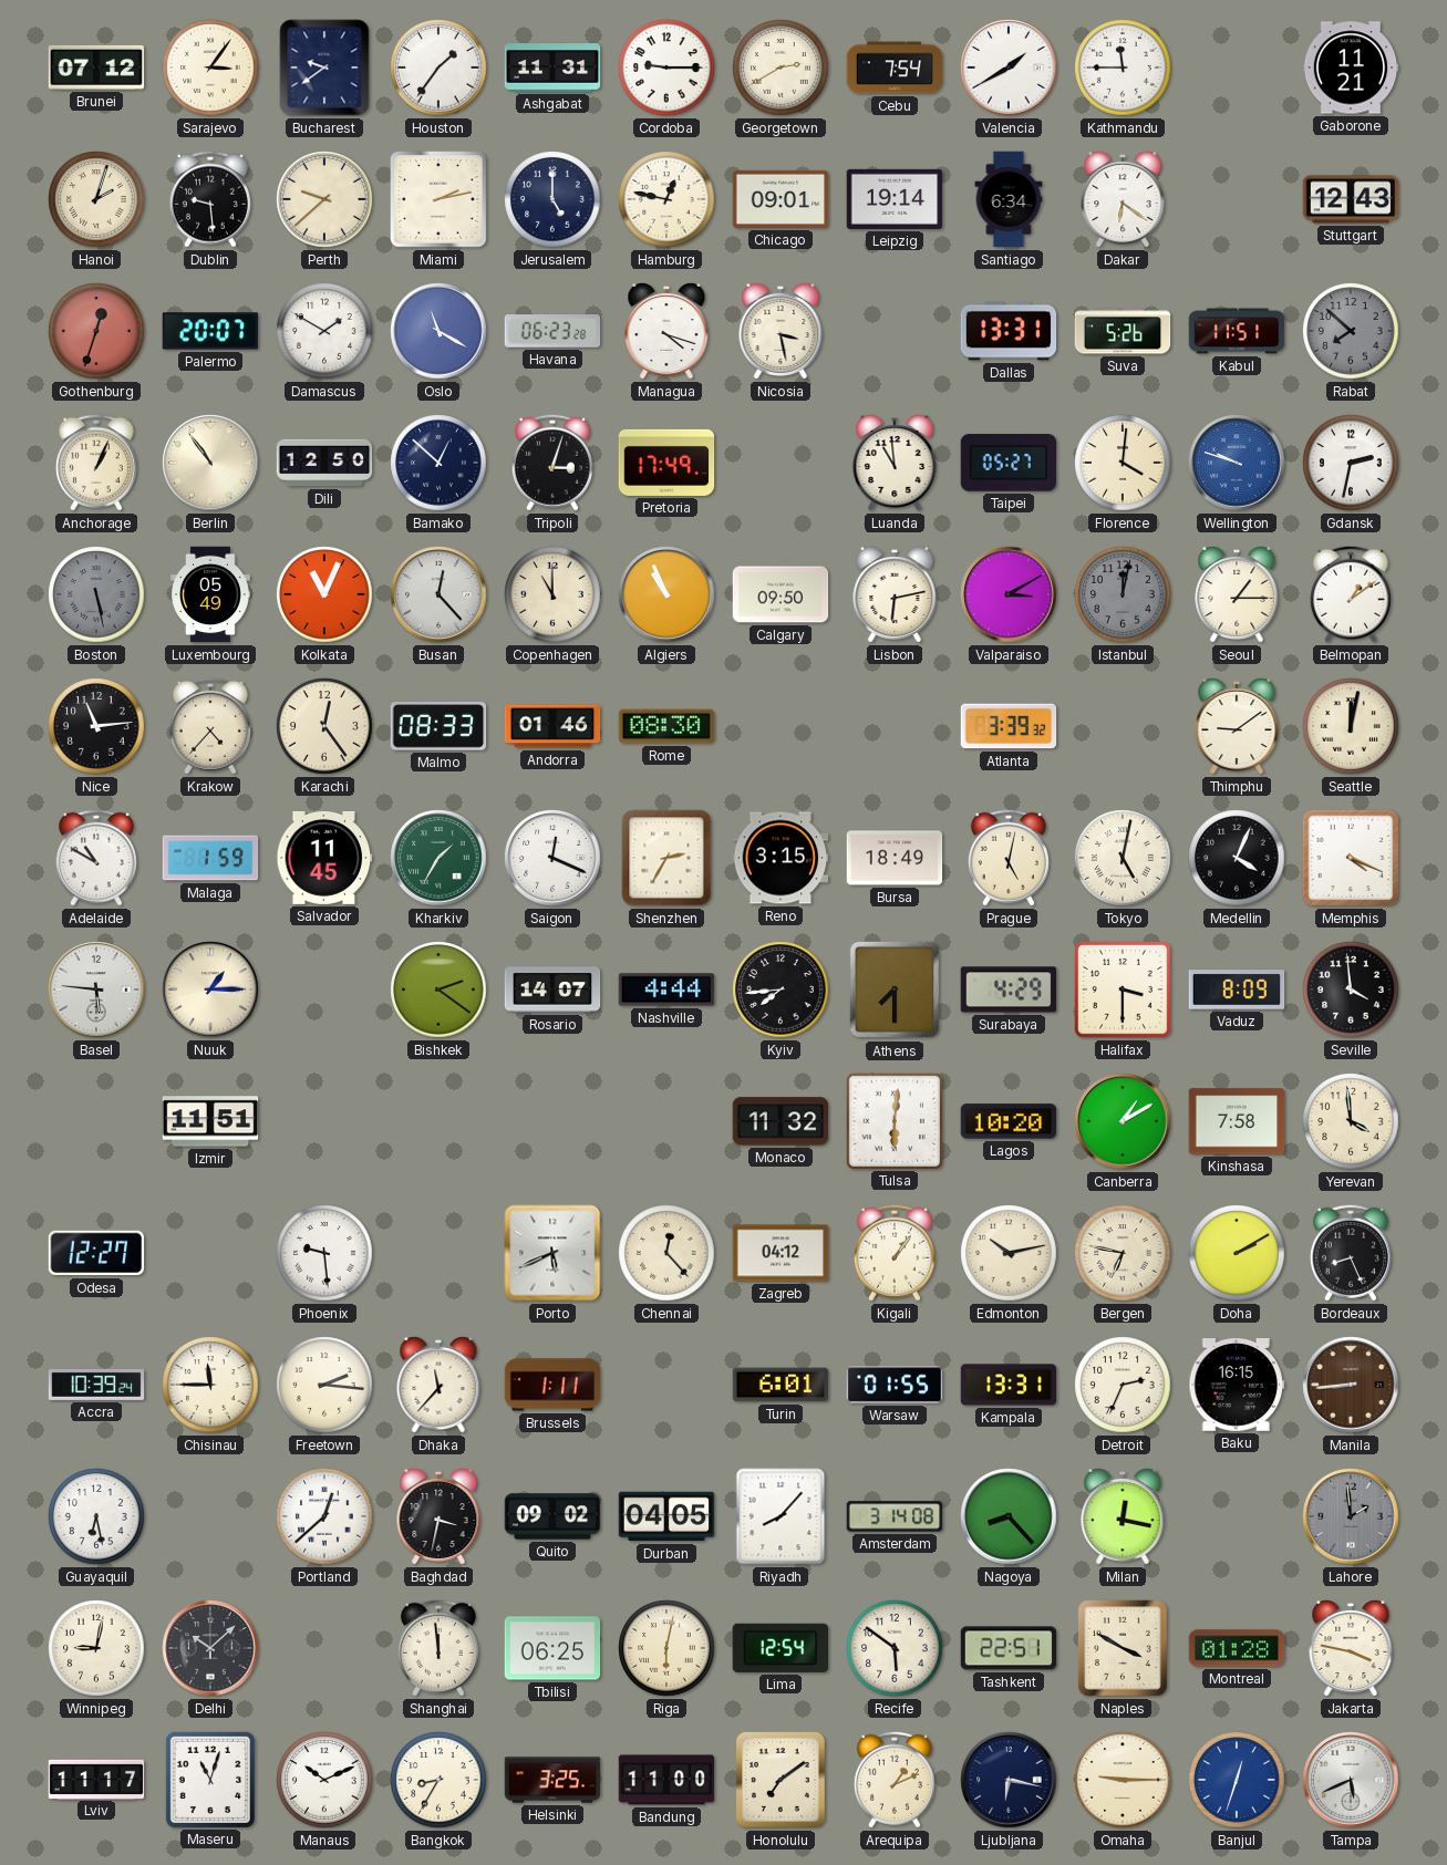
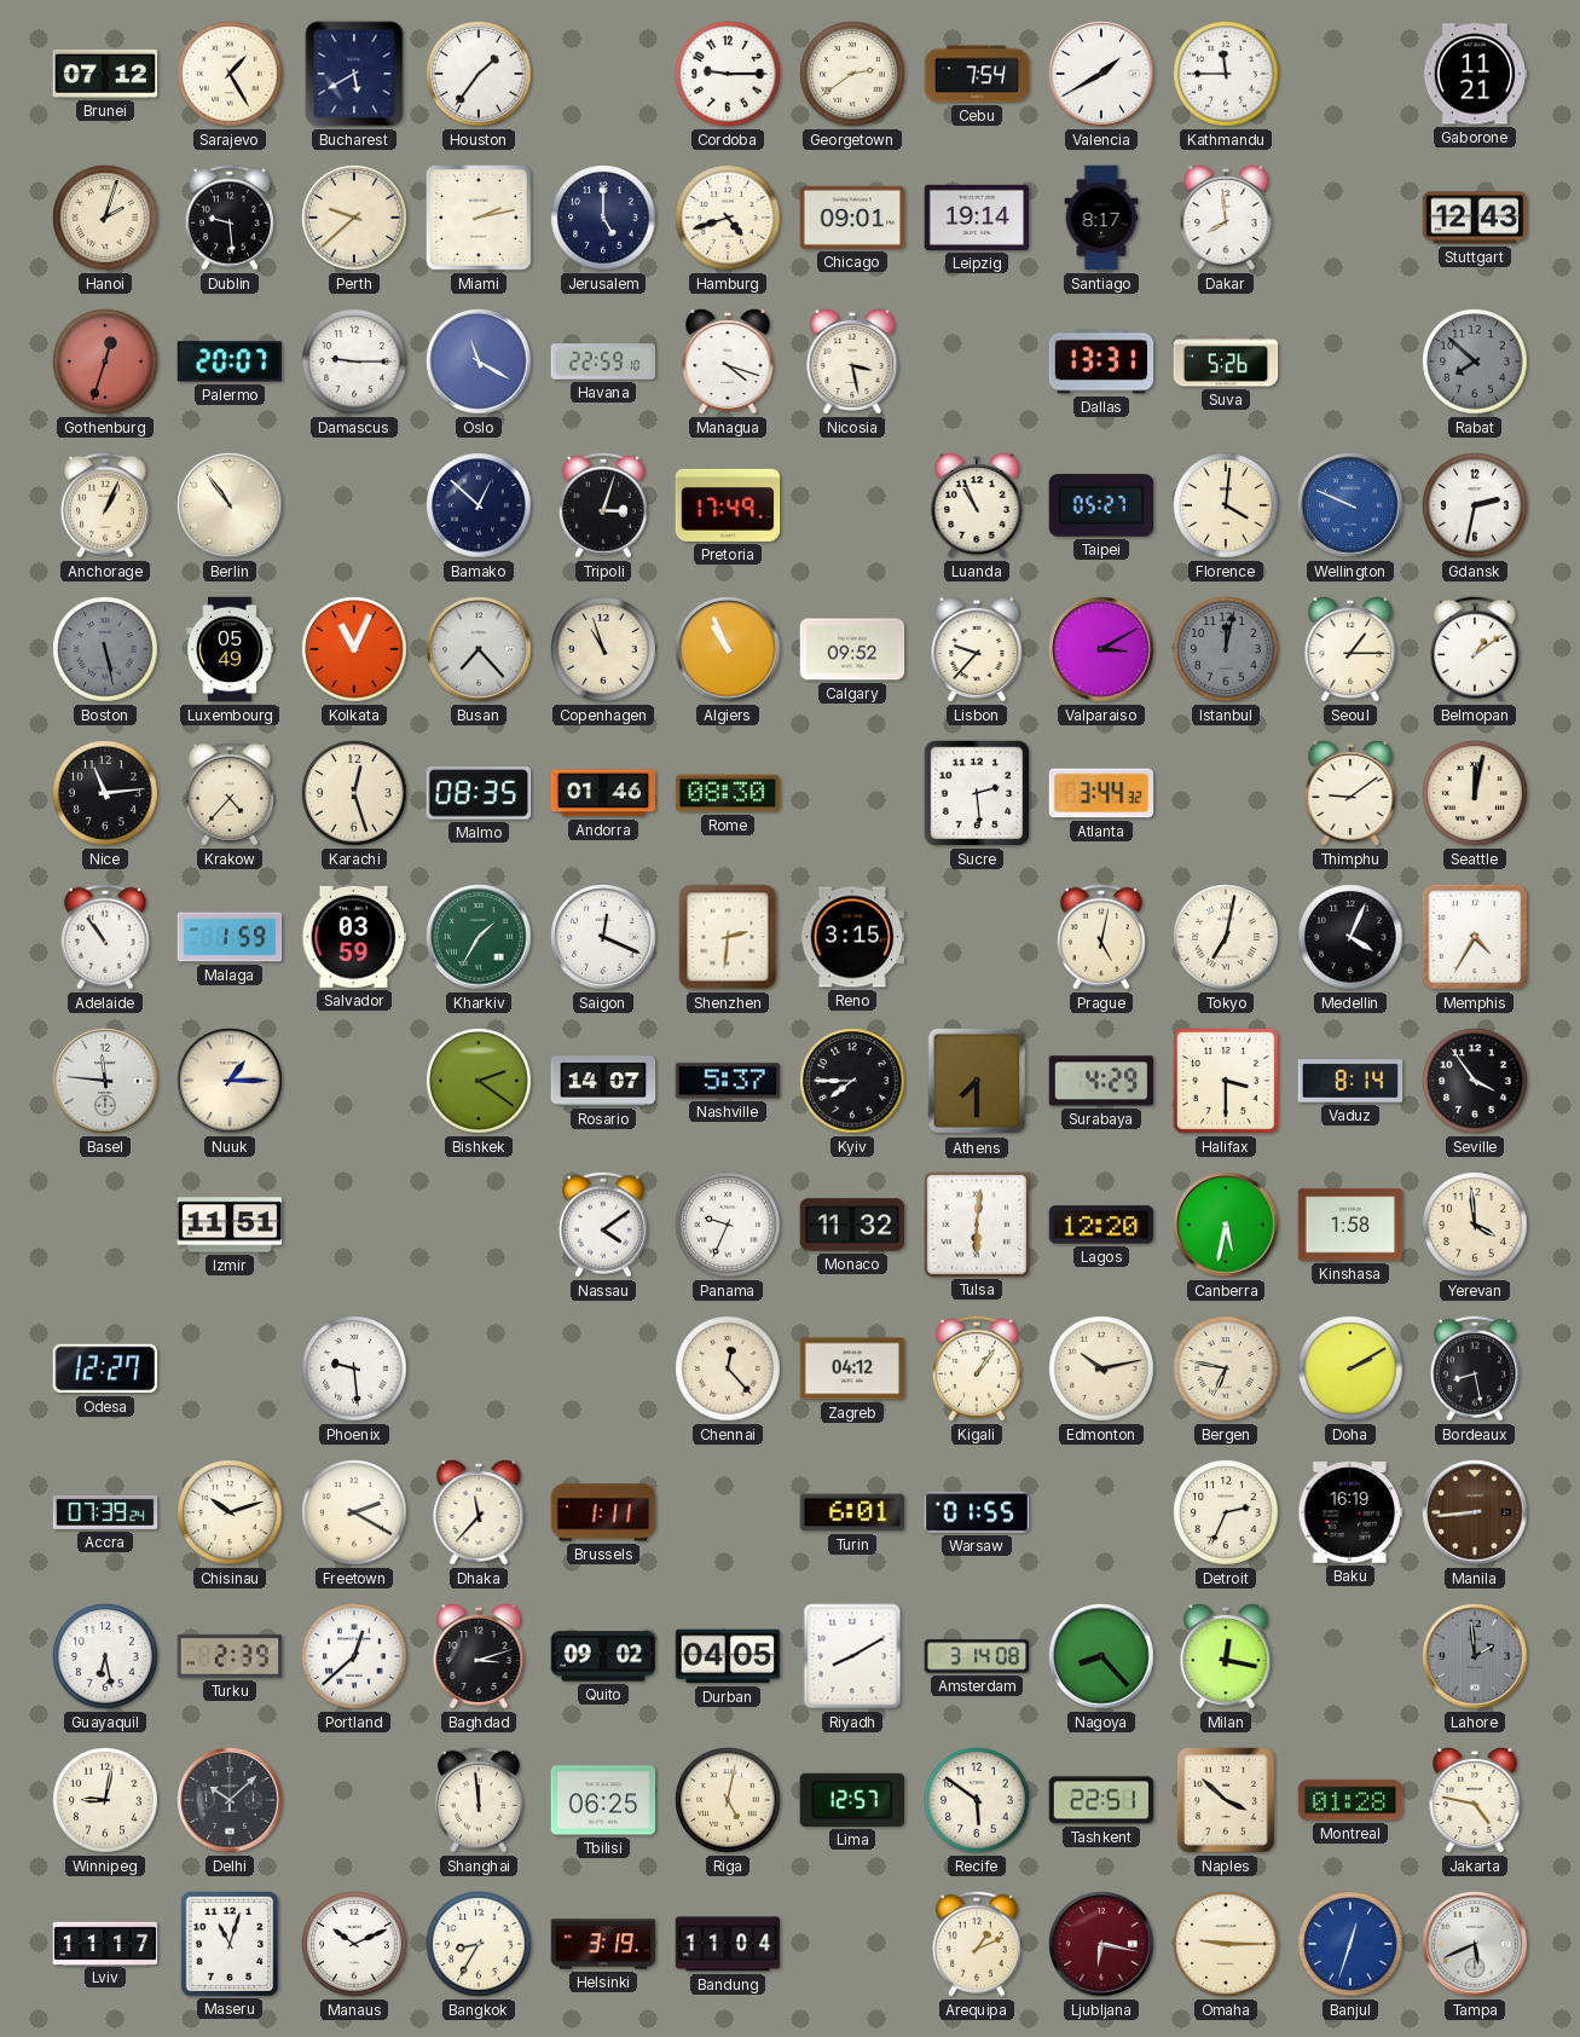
Sarajevo: 3:06 -> 1:25
Bucharest: 9:39 -> 5:40
Ashgabat: 11:31 -> none
Georgetown: 2:40 -> 2:39
Hamburg: 12:47 -> 4:42
Santiago: 6:34 -> 8:17
Dakar: 6:21 -> 7:59
Damascus: 1:50 -> 9:15
Havana: 06:23 -> 22:59
Kabul: 11:51 -> none
Dili: 12:50 -> none
Luanda: 10:59 -> 10:56
Wellington: 9:48 -> 9:49
Busan: 12:23 -> 7:23
Copenhagen: 11:00 -> 10:57
Calgary: 09:50 -> 09:52
Lisbon: 6:13 -> 9:37
Karachi: 12:24 -> 12:27
Malmo: 08:33 -> 08:35
Sucre: none -> 2:29
Atlanta: 3:39 -> 3:44
Adelaide: 10:50 -> 10:54
Salvador: 11:45 -> 03:59
Shenzhen: 2:35 -> 2:31
Bursa: 18:49 -> none
Tokyo: 5:02 -> 7:02
Memphis: 4:19 -> 4:35
Basel: 5:46 -> 11:46
Nashville: 4:44 -> 5:37
Kyiv: 7:44 -> 7:45
Vaduz: 8:09 -> 8:14
Seville: 3:59 -> 3:54
Nassau: none -> 4:09
Panama: none -> 9:34
Lagos: 10:20 -> 12:20
Canberra: 1:10 -> 5:32
Kinshasa: 7:58 -> 1:58
Porto: 5:41 -> none
Bordeaux: 8:26 -> 8:28
Accra: 10:39 -> 07:39
Chisinau: 11:45 -> 10:12
Freetown: 2:16 -> 2:20
Kampala: 13:31 -> none
Baku: 16:15 -> 16:19
Turku: none -> 2:39
Baghdad: 3:32 -> 3:12
Riyadh: 8:07 -> 8:10
Riga: 6:02 -> 5:02
Lima: 12:54 -> 12:57
Naples: 3:50 -> 3:52
Jakarta: 3:47 -> 4:47
Helsinki: 3:25 -> 3:19
Bandung: 11:00 -> 11:04
Honolulu: 7:09 -> none
Ljubljana dial: navy -> burgundy
